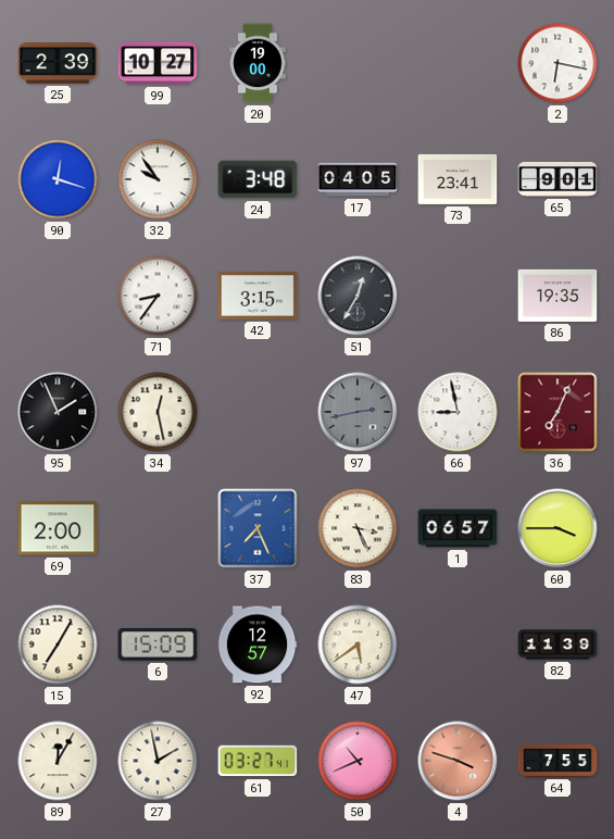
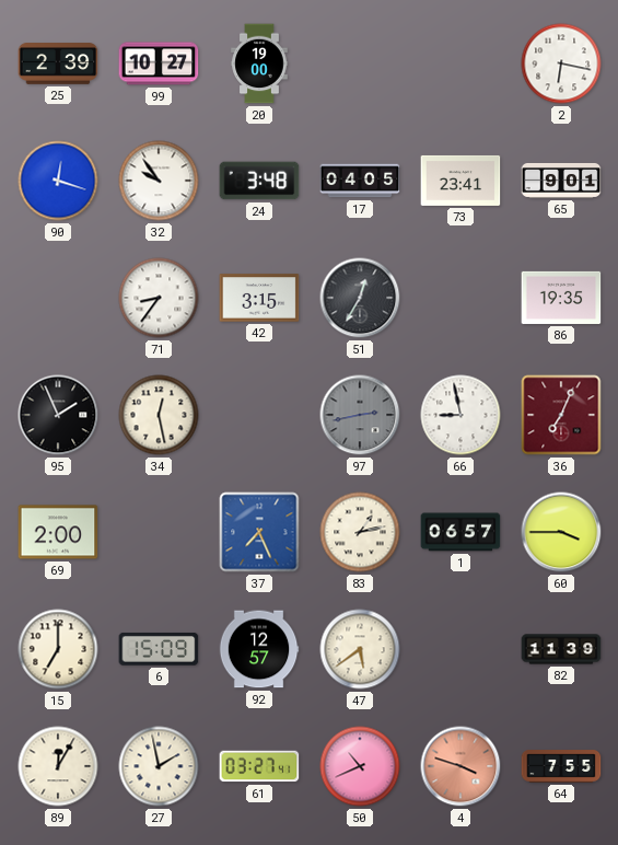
83: 3:26 -> 1:13
15: 7:05 -> 7:00
